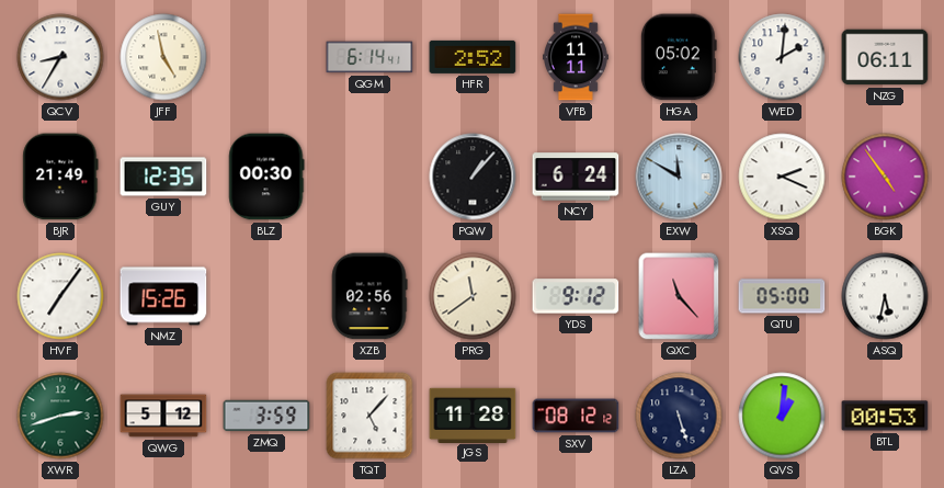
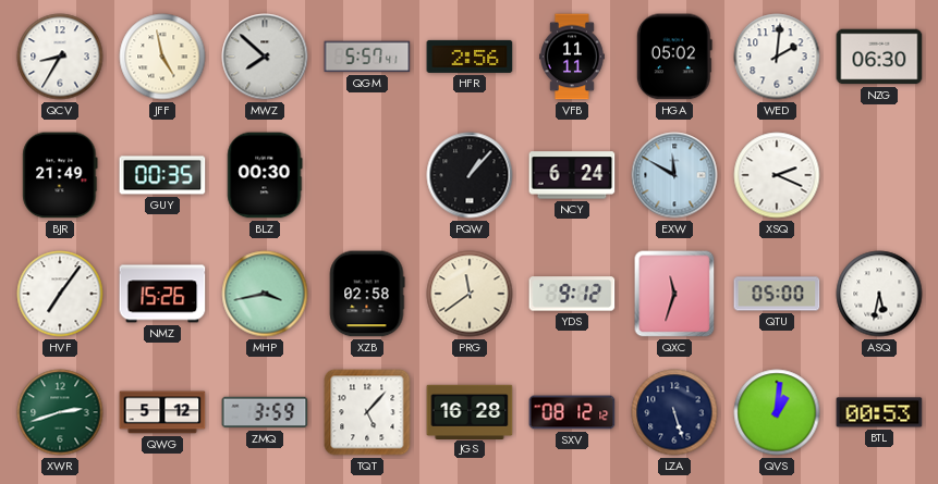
MWZ: none -> 7:52
QGM: 6:14 -> 5:57
HFR: 2:52 -> 2:56
NZG: 06:11 -> 06:30
GUY: 12:35 -> 00:35
BGK: 4:54 -> none
MHP: none -> 3:43
XZB: 02:56 -> 02:58
QXC: 11:23 -> 11:33
JGS: 11:28 -> 16:28
